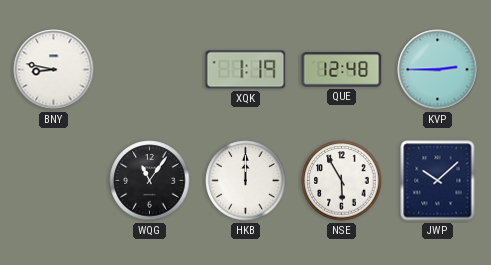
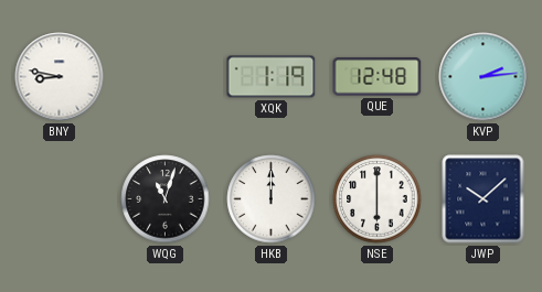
KVP: 2:45 -> 2:14
WQG: 11:06 -> 11:03
NSE: 5:55 -> 6:00
